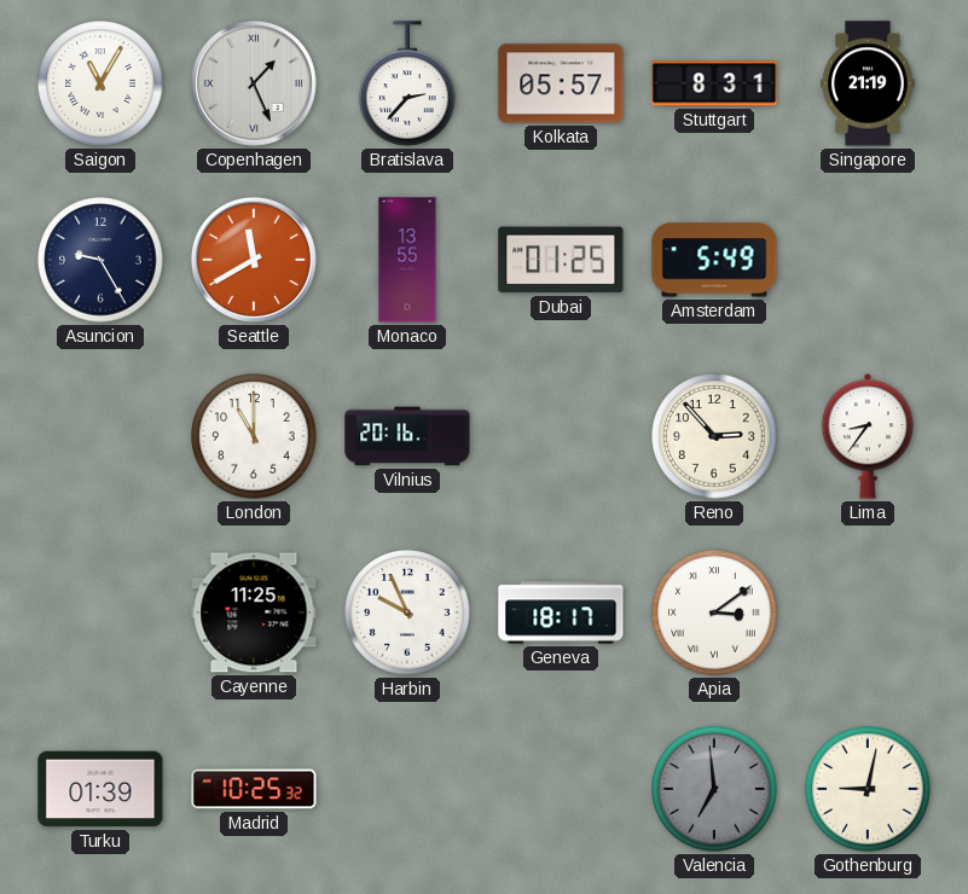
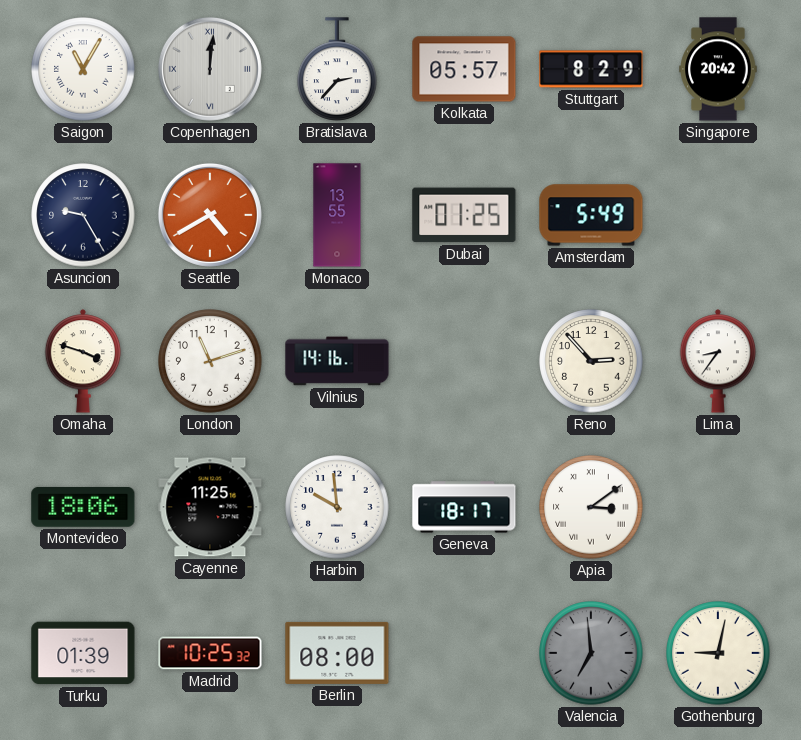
Copenhagen: 1:26 -> 12:01
Stuttgart: 8:31 -> 8:29
Singapore: 21:19 -> 20:42
Seattle: 11:40 -> 4:40
Omaha: none -> 3:48
London: 11:00 -> 11:12
Vilnius: 20:16 -> 14:16
Montevideo: none -> 18:06
Harbin: 9:56 -> 9:59
Berlin: none -> 08:00
